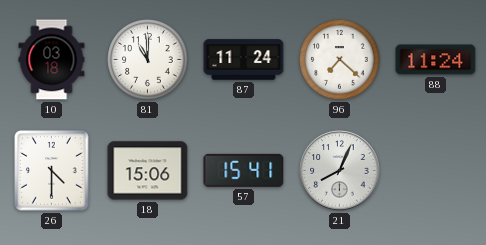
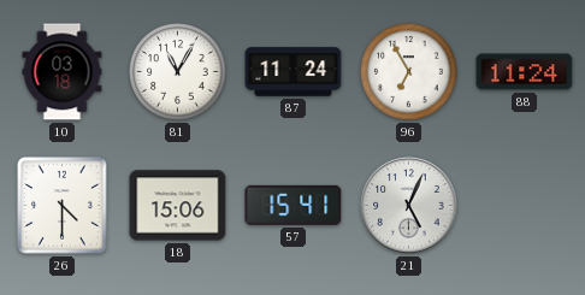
81: 11:00 -> 11:05
96: 7:22 -> 6:55
21: 8:04 -> 5:04
